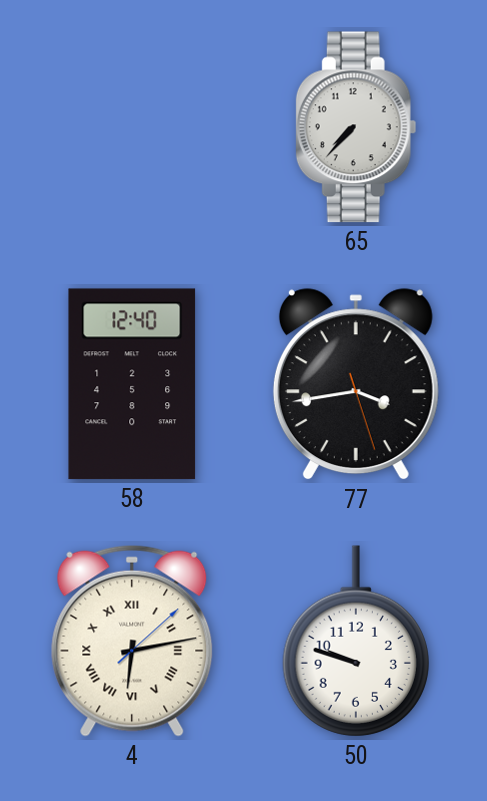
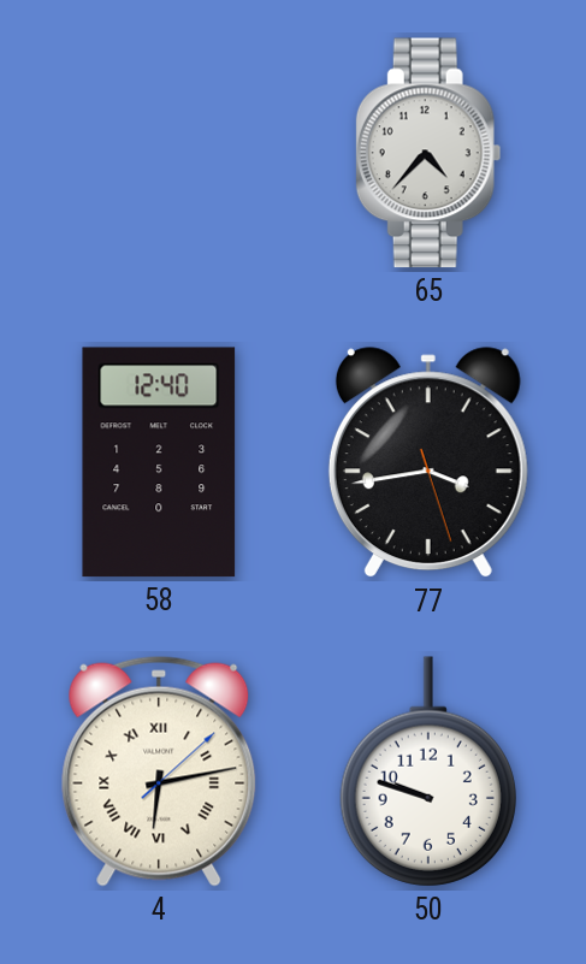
65: 7:37 -> 4:37
